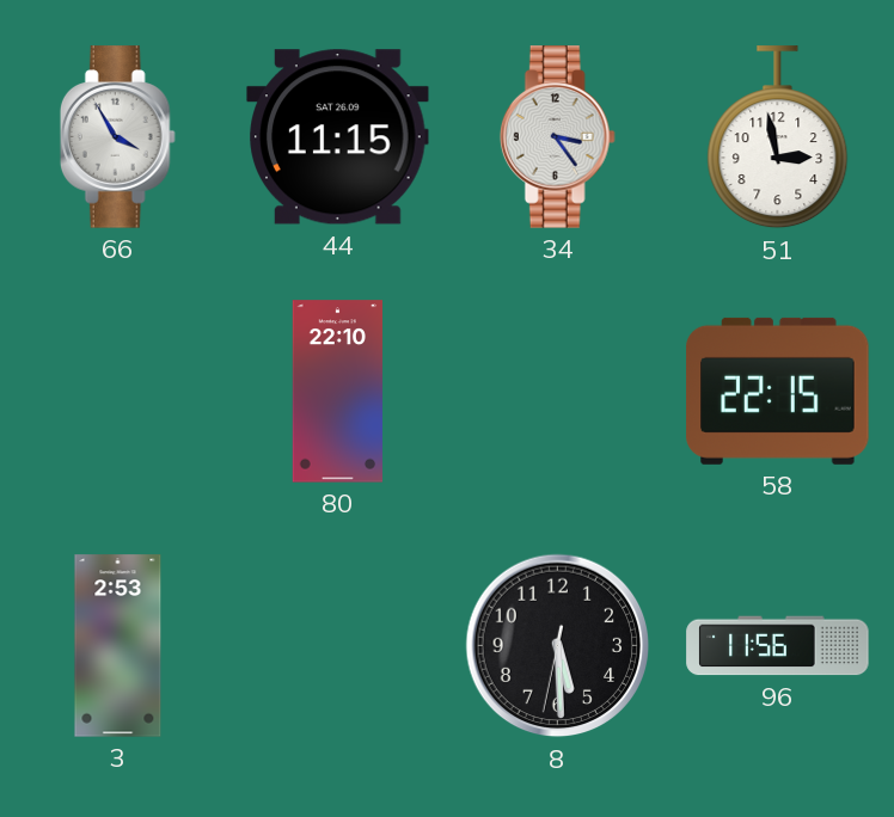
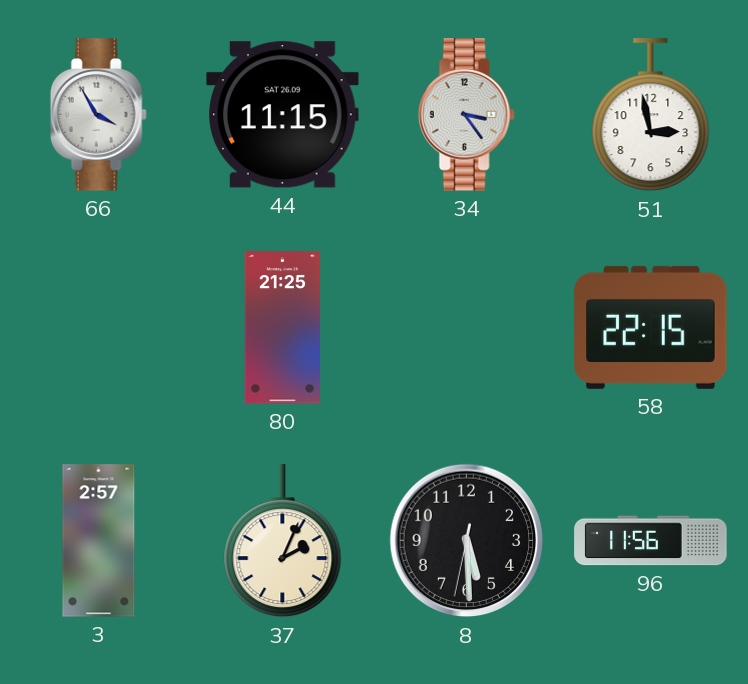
80: 22:10 -> 21:25
3: 2:53 -> 2:57
37: none -> 2:04
